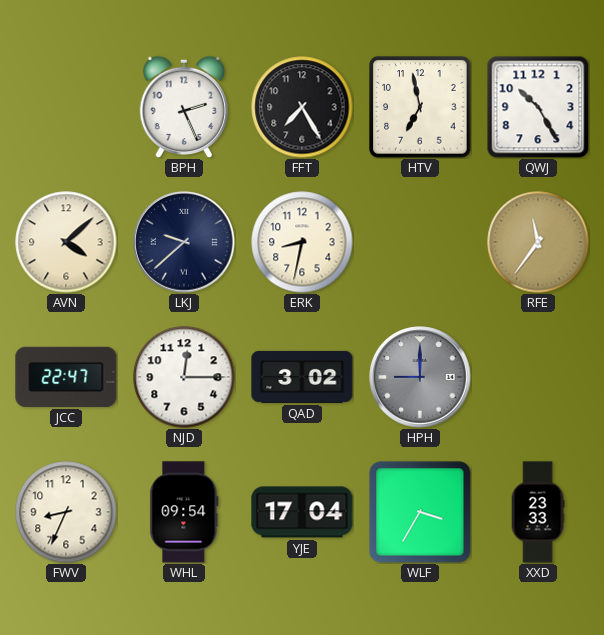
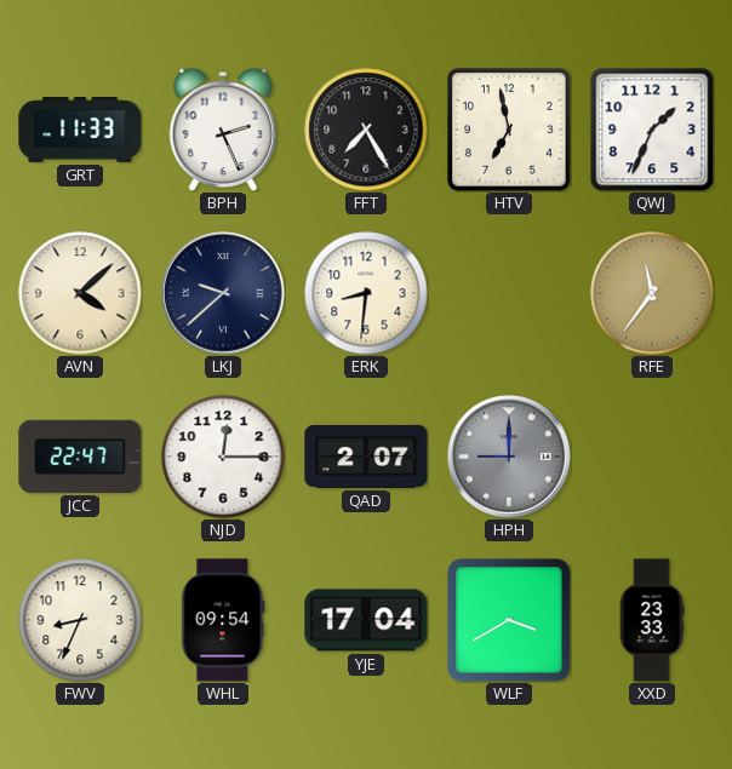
GRT: none -> 11:33
QWJ: 10:25 -> 1:34
ERK: 8:32 -> 8:31
QAD: 3:02 -> 2:07
WLF: 3:35 -> 3:40
